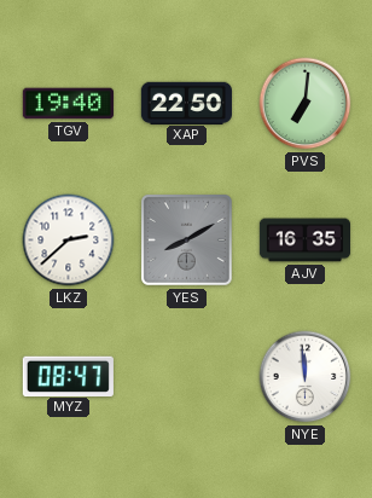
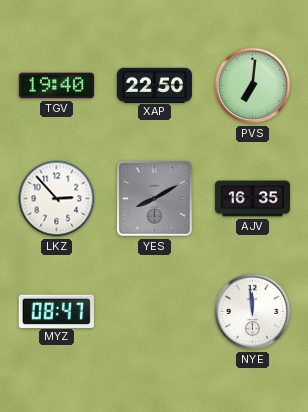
LKZ: 2:38 -> 2:53
